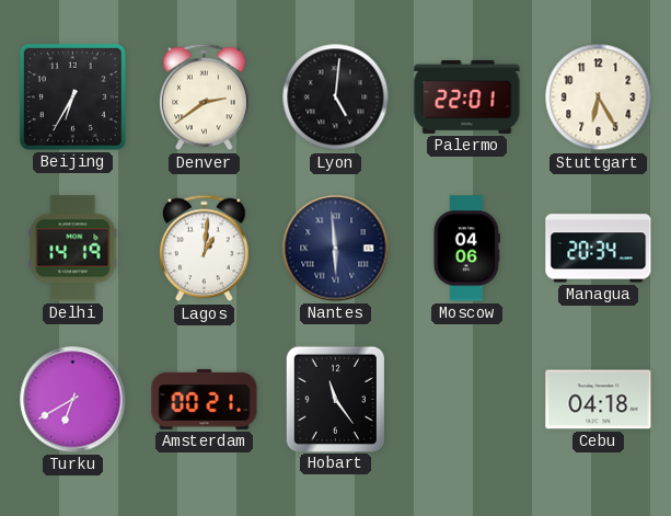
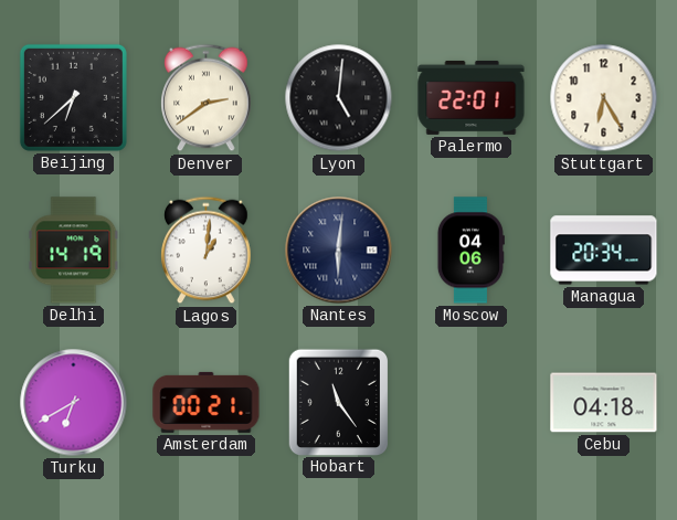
Beijing: 6:35 -> 6:38
Nantes: 5:59 -> 6:01
